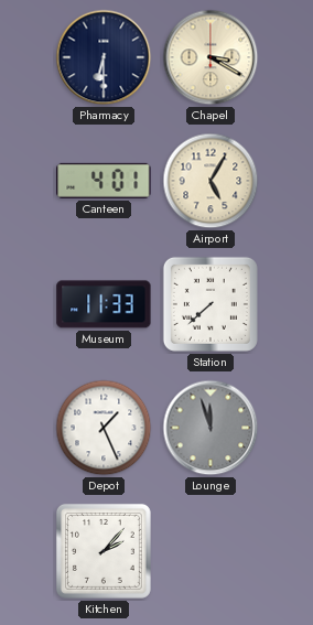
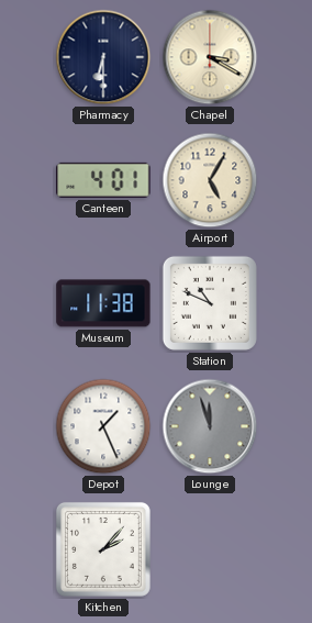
Museum: 11:33 -> 11:38
Station: 7:38 -> 10:49
